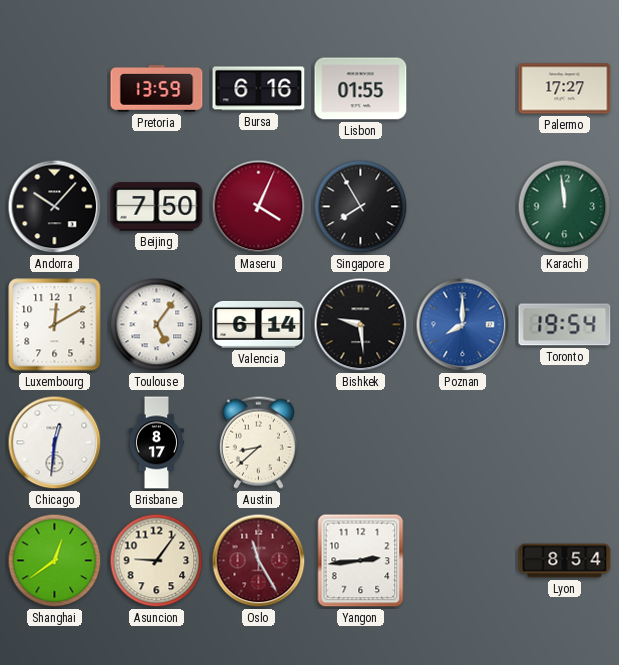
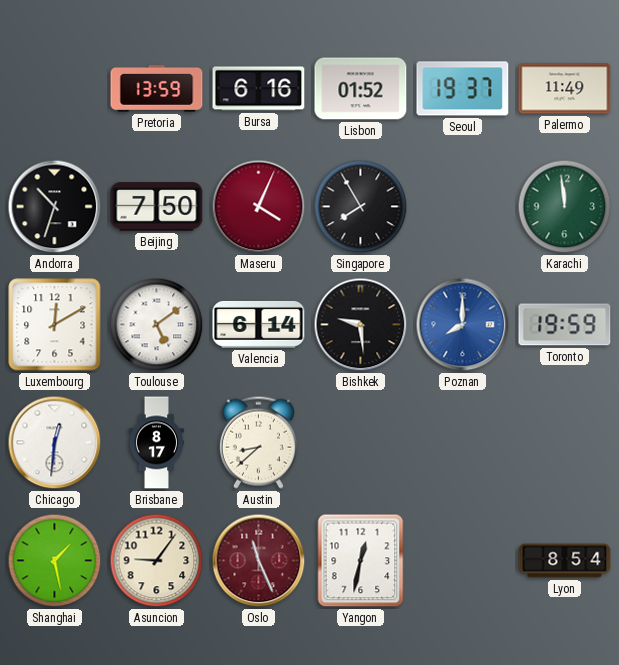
Lisbon: 01:55 -> 01:52
Seoul: none -> 19:37
Palermo: 17:27 -> 11:49
Andorra: 10:07 -> 10:33
Toulouse: 5:06 -> 5:09
Toronto: 19:54 -> 19:59
Shanghai: 12:39 -> 1:28
Oslo: 11:25 -> 11:26
Yangon: 2:44 -> 12:32
